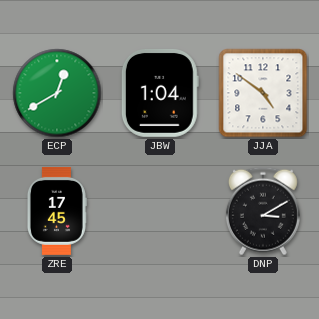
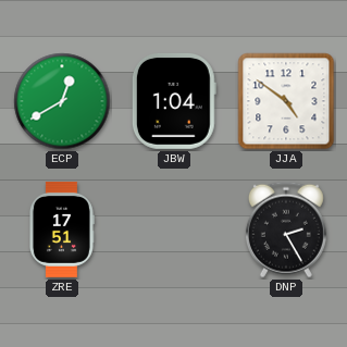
ZRE: 17:45 -> 17:51
DNP: 3:10 -> 2:25
